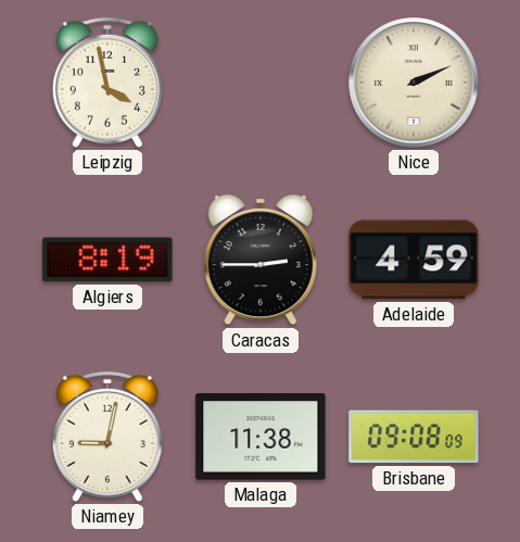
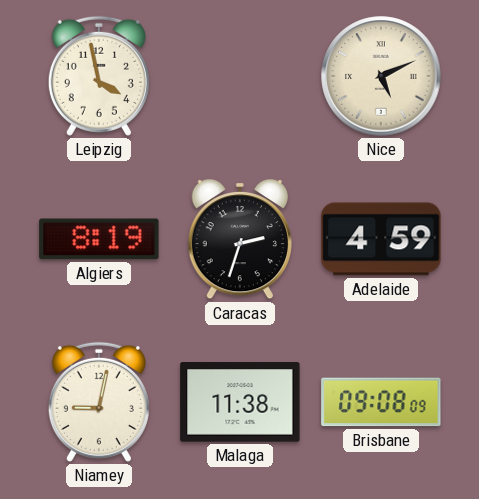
Nice: 2:11 -> 5:11
Caracas: 2:45 -> 2:33
